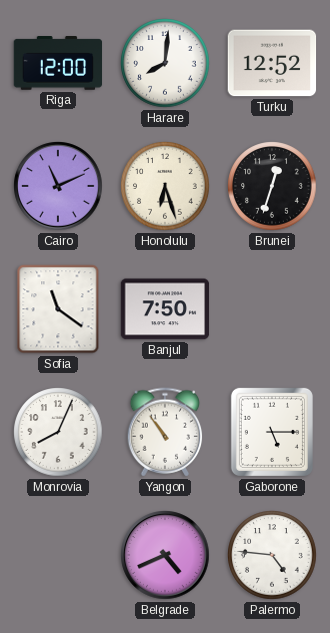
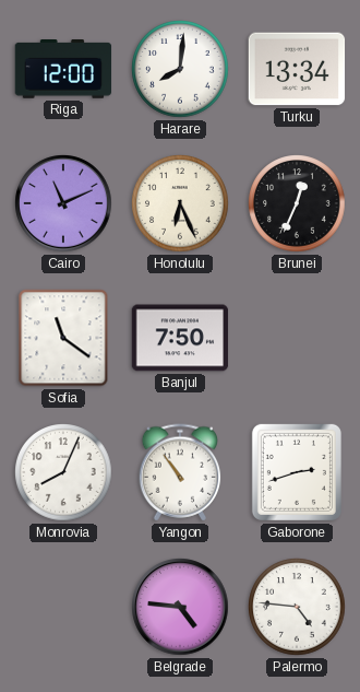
Turku: 12:52 -> 13:34
Honolulu: 6:27 -> 6:26
Brunei: 12:33 -> 12:34
Gaborone: 5:15 -> 2:42
Belgrade: 4:41 -> 4:46
